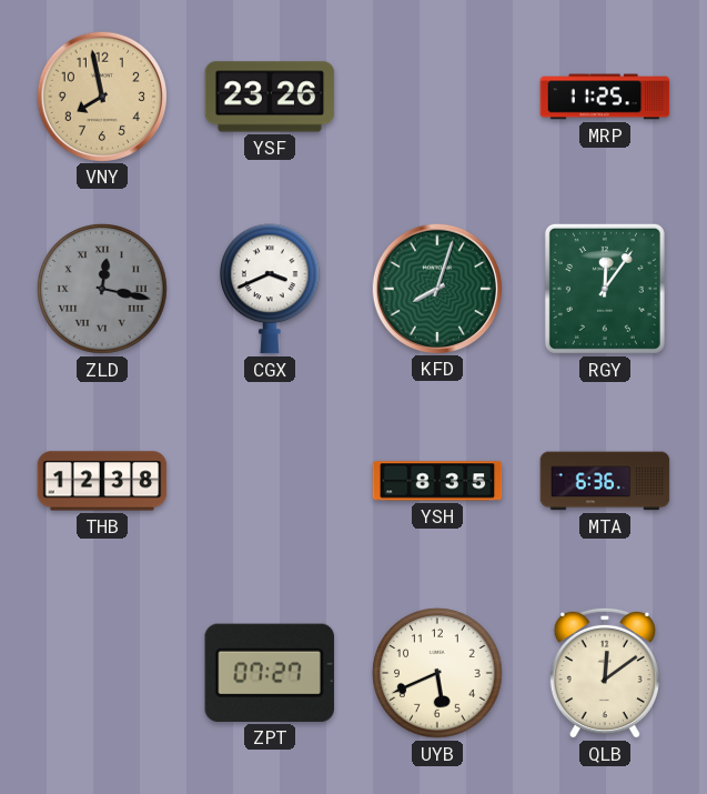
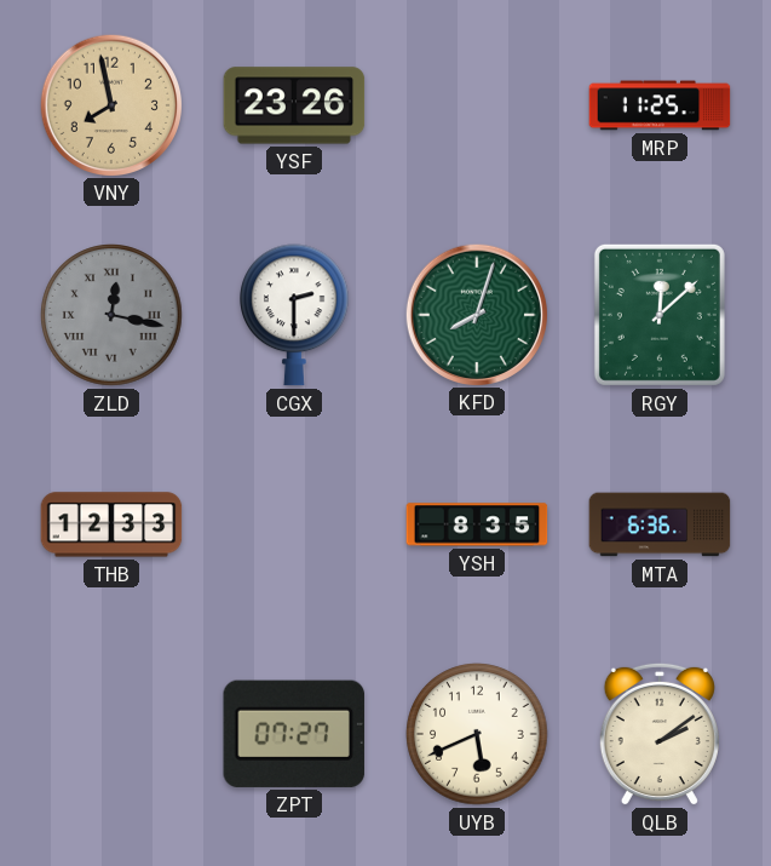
CGX: 3:41 -> 2:30
RGY: 12:06 -> 12:08
THB: 12:38 -> 12:33
QLB: 12:09 -> 2:09
